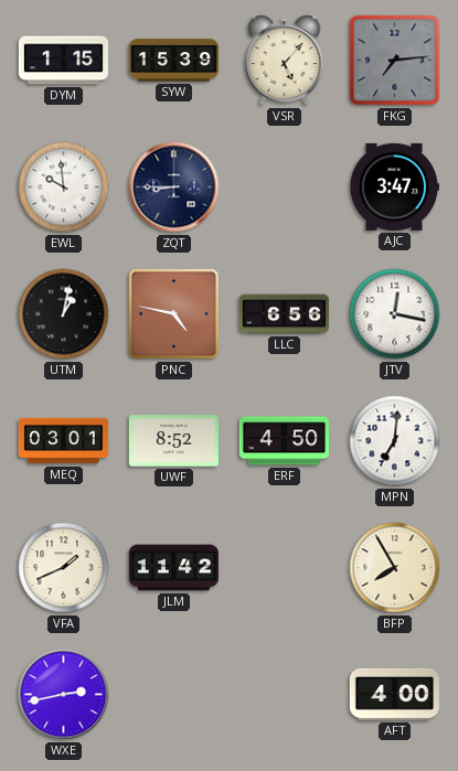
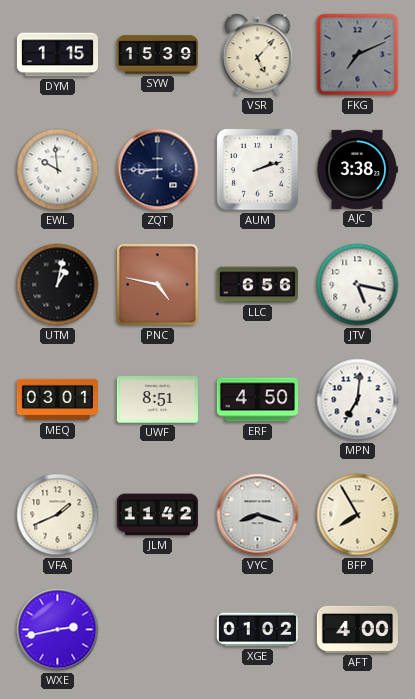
FKG: 7:14 -> 7:11
AUM: none -> 2:12
AJC: 3:47 -> 3:38
JTV: 12:17 -> 5:17
UWF: 8:52 -> 8:51
VYC: none -> 8:18
XGE: none -> 01:02
